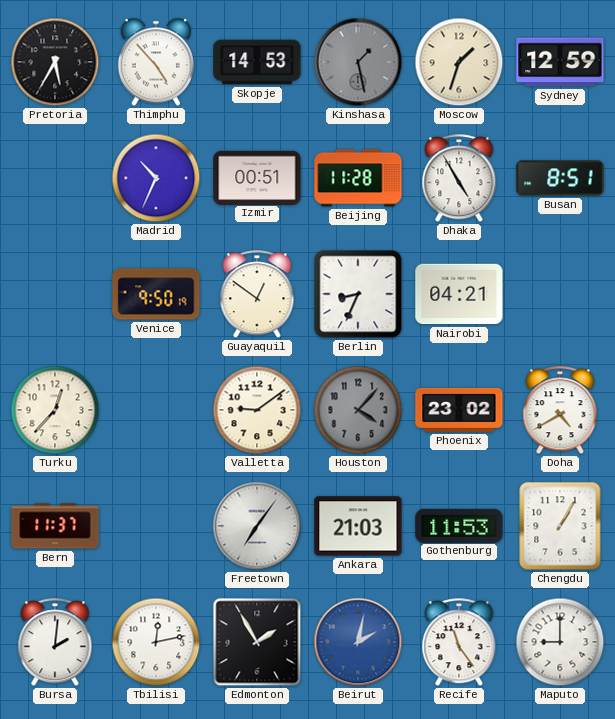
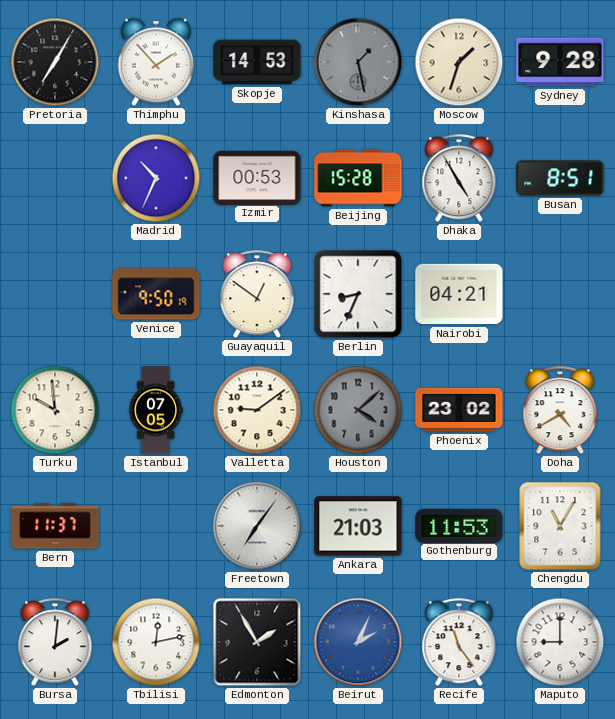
Pretoria: 5:35 -> 7:05
Thimphu: 4:53 -> 1:53
Sydney: 12:59 -> 9:28
Izmir: 00:51 -> 00:53
Beijing: 11:28 -> 15:28
Turku: 12:37 -> 9:59
Istanbul: none -> 07:05
Houston: 4:07 -> 4:08
Chengdu: 1:05 -> 11:05
Beirut: 2:02 -> 2:04
